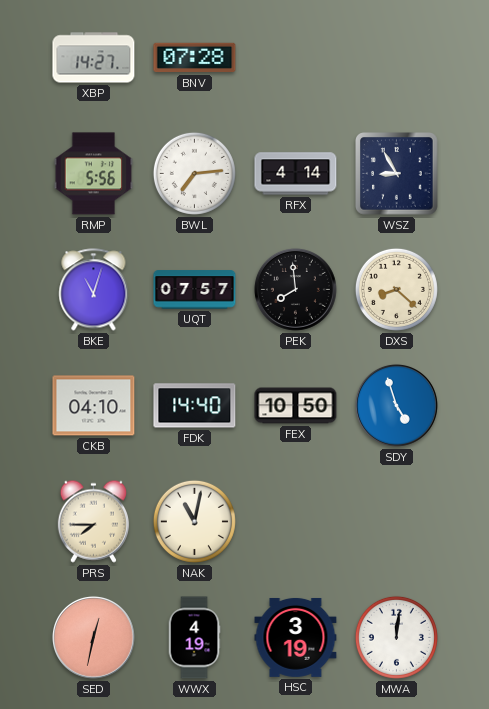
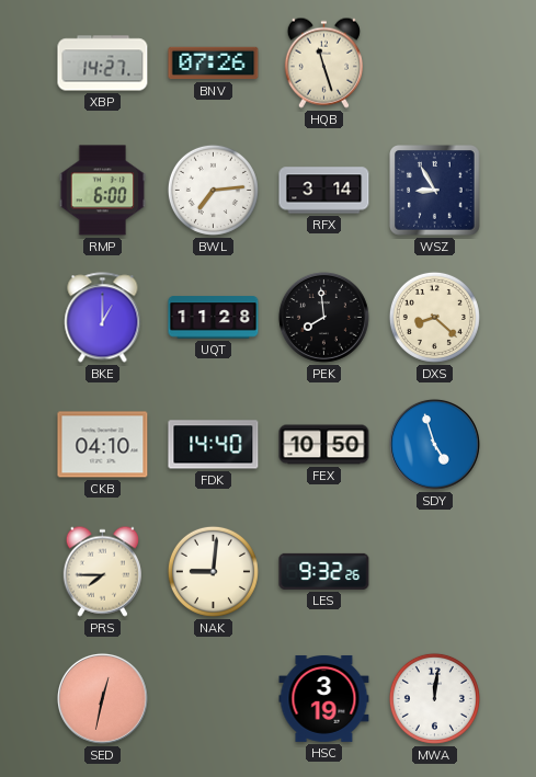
BNV: 07:28 -> 07:26
HQB: none -> 11:27
RMP: 5:56 -> 6:00
RFX: 4:14 -> 3:14
BKE: 11:03 -> 1:00
UQT: 07:57 -> 11:28
NAK: 11:02 -> 9:01
LES: none -> 9:32
WWX: 4:19 -> none
